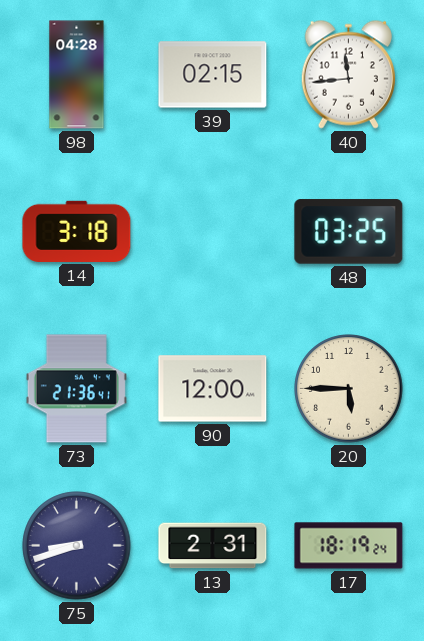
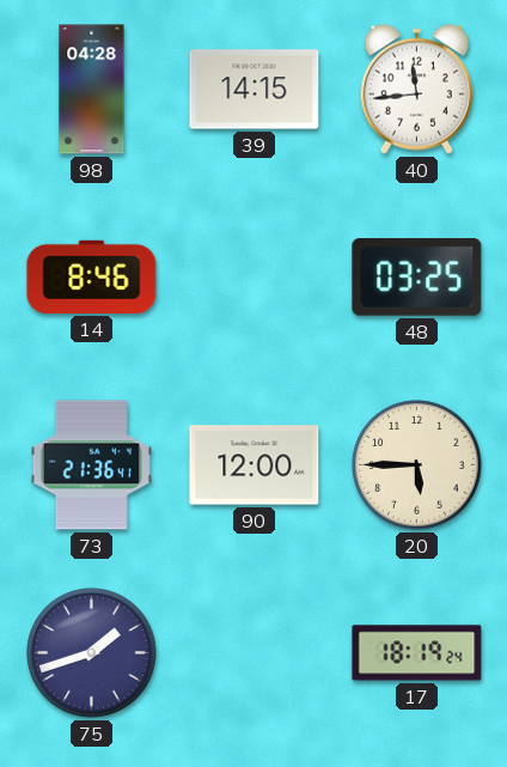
39: 02:15 -> 14:15
14: 3:18 -> 8:46
75: 8:42 -> 1:42
13: 2:31 -> none
